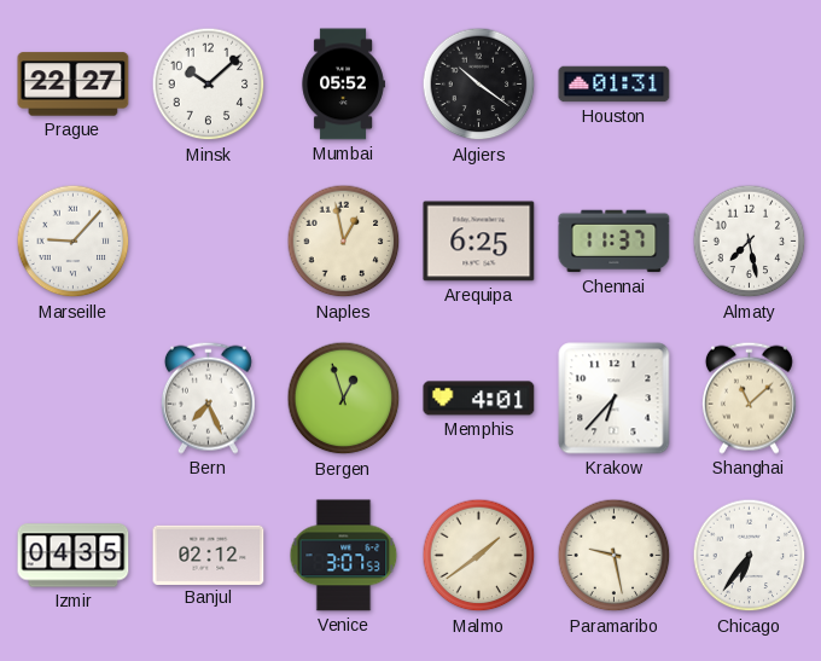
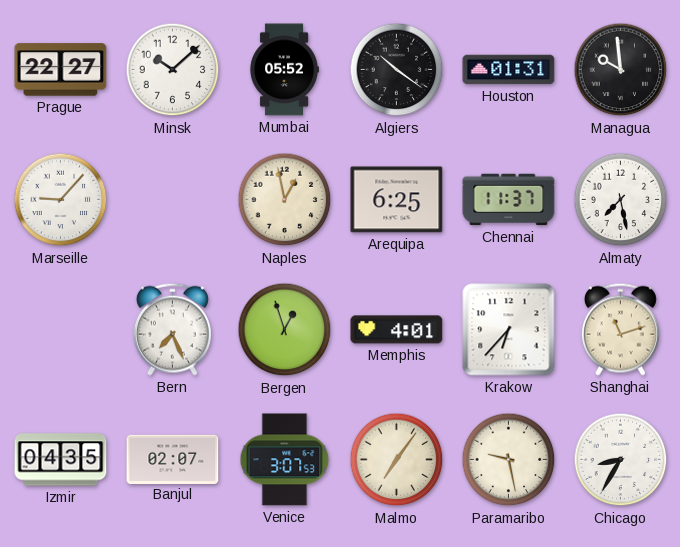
Managua: none -> 9:59
Shanghai: 11:08 -> 11:12
Banjul: 02:12 -> 02:07
Malmo: 1:39 -> 7:06
Chicago: 6:36 -> 8:35
